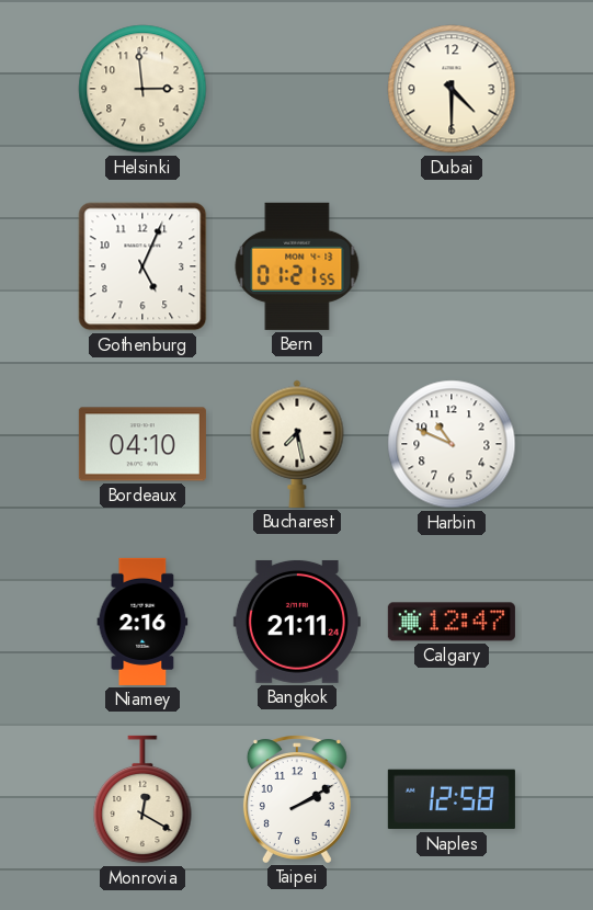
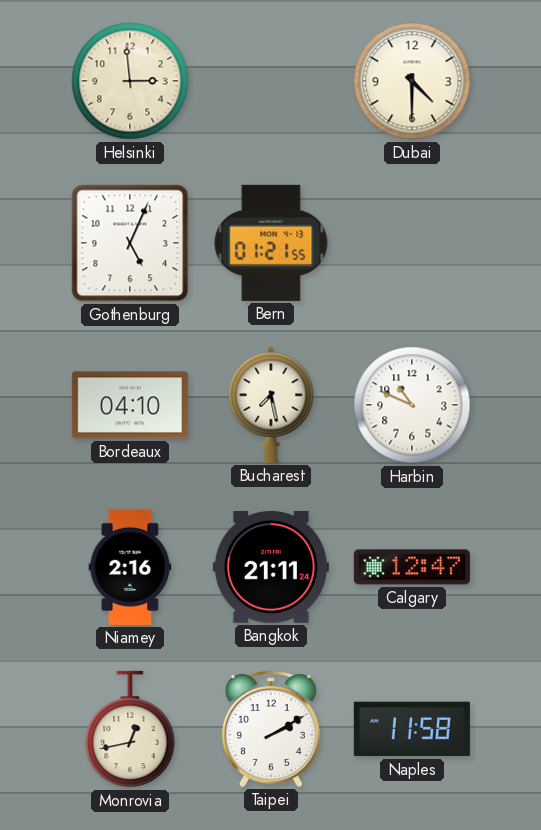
Monrovia: 12:20 -> 12:43
Naples: 12:58 -> 11:58
